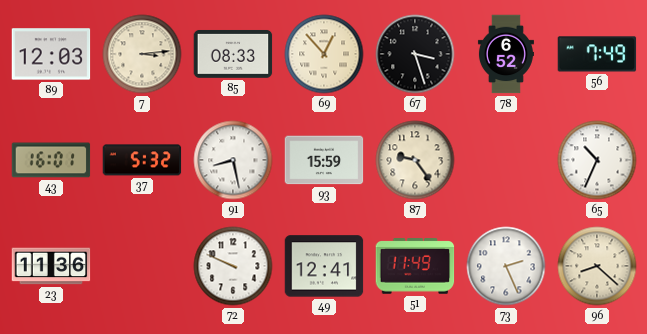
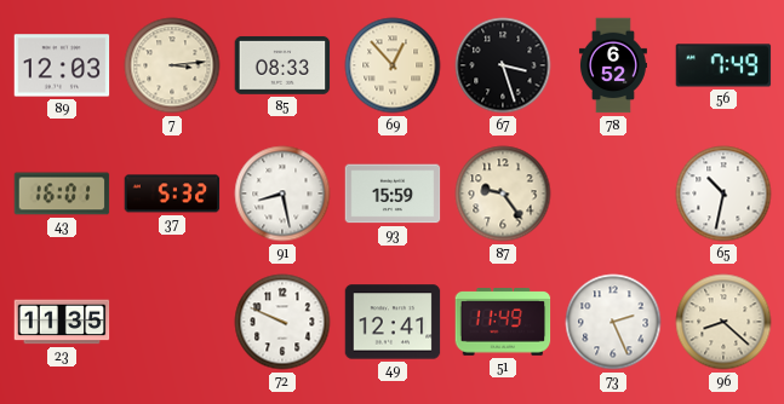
65: 10:34 -> 10:32
23: 11:36 -> 11:35
